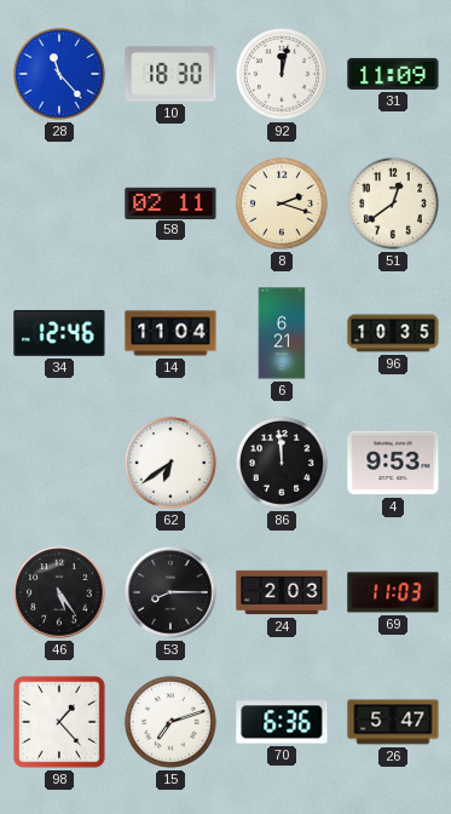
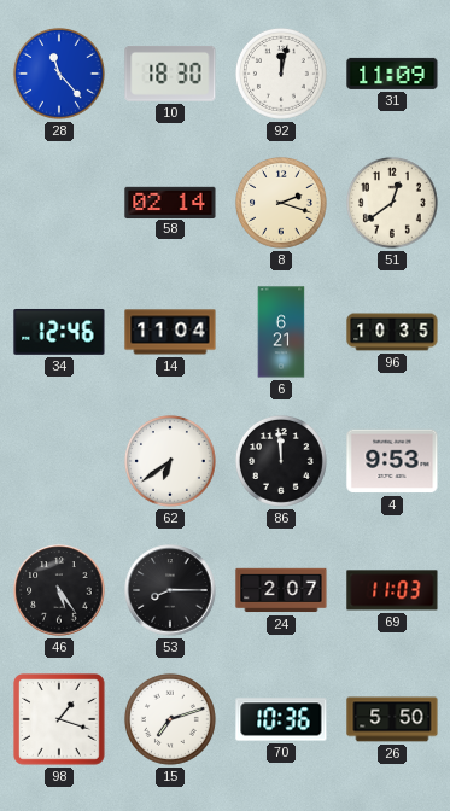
58: 02:11 -> 02:14
24: 2:03 -> 2:07
98: 1:23 -> 1:18
70: 6:36 -> 10:36
26: 5:47 -> 5:50
